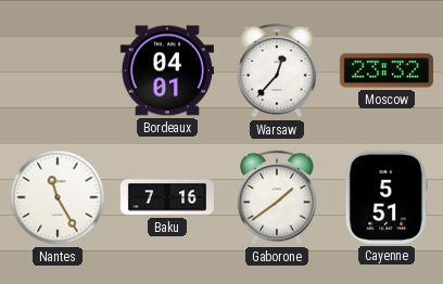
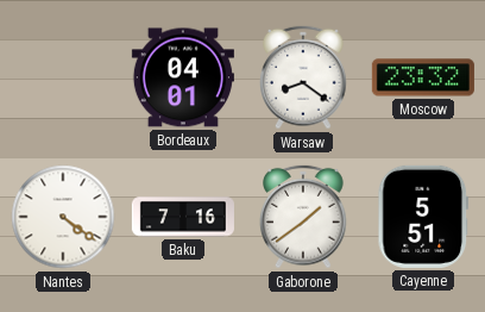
Warsaw: 12:37 -> 8:21
Nantes: 11:25 -> 4:21
